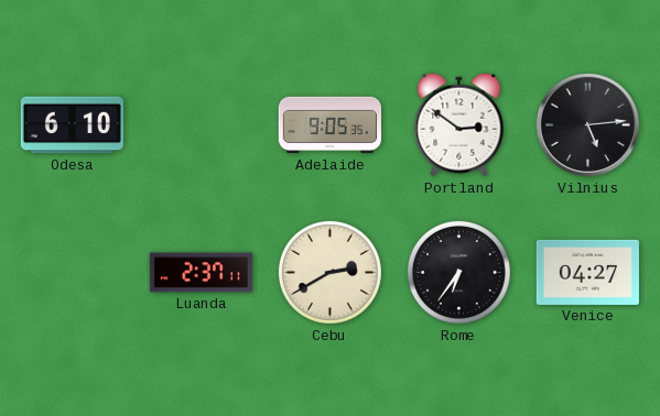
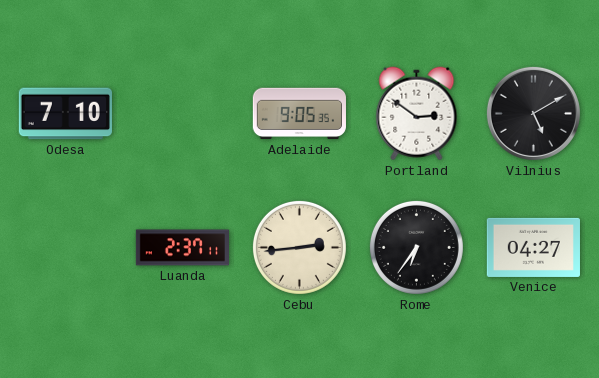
Odesa: 6:10 -> 7:10
Vilnius: 5:14 -> 5:10
Cebu: 2:40 -> 2:44
